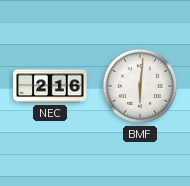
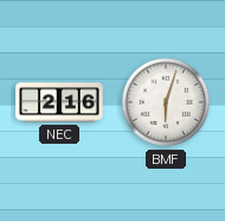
BMF: 6:01 -> 6:03
